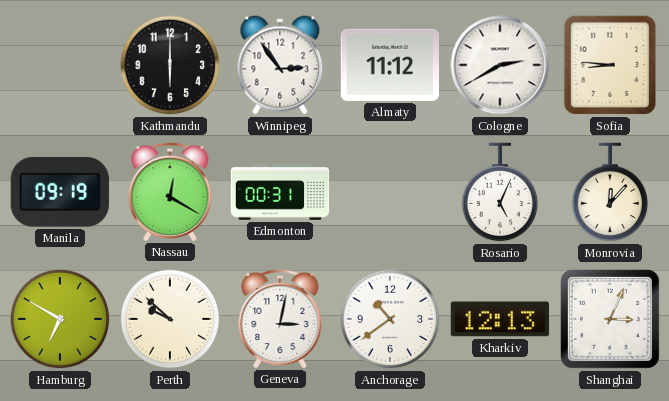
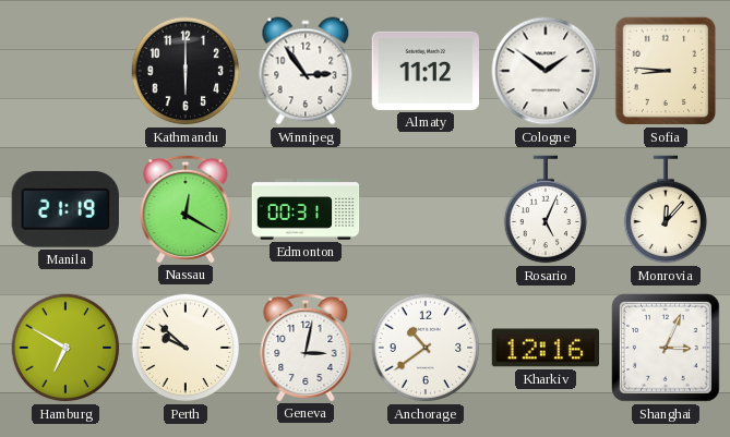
Cologne: 2:40 -> 1:51
Manila: 09:19 -> 21:19
Kharkiv: 12:13 -> 12:16
